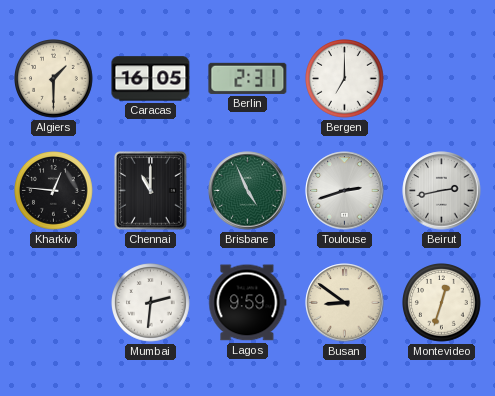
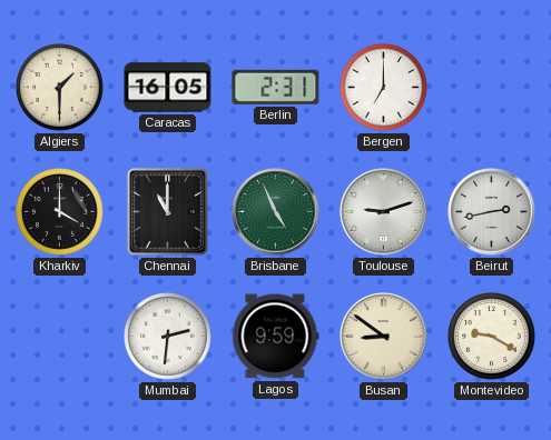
Kharkiv: 12:46 -> 4:00
Toulouse: 2:42 -> 9:12
Montevideo: 12:33 -> 9:20
